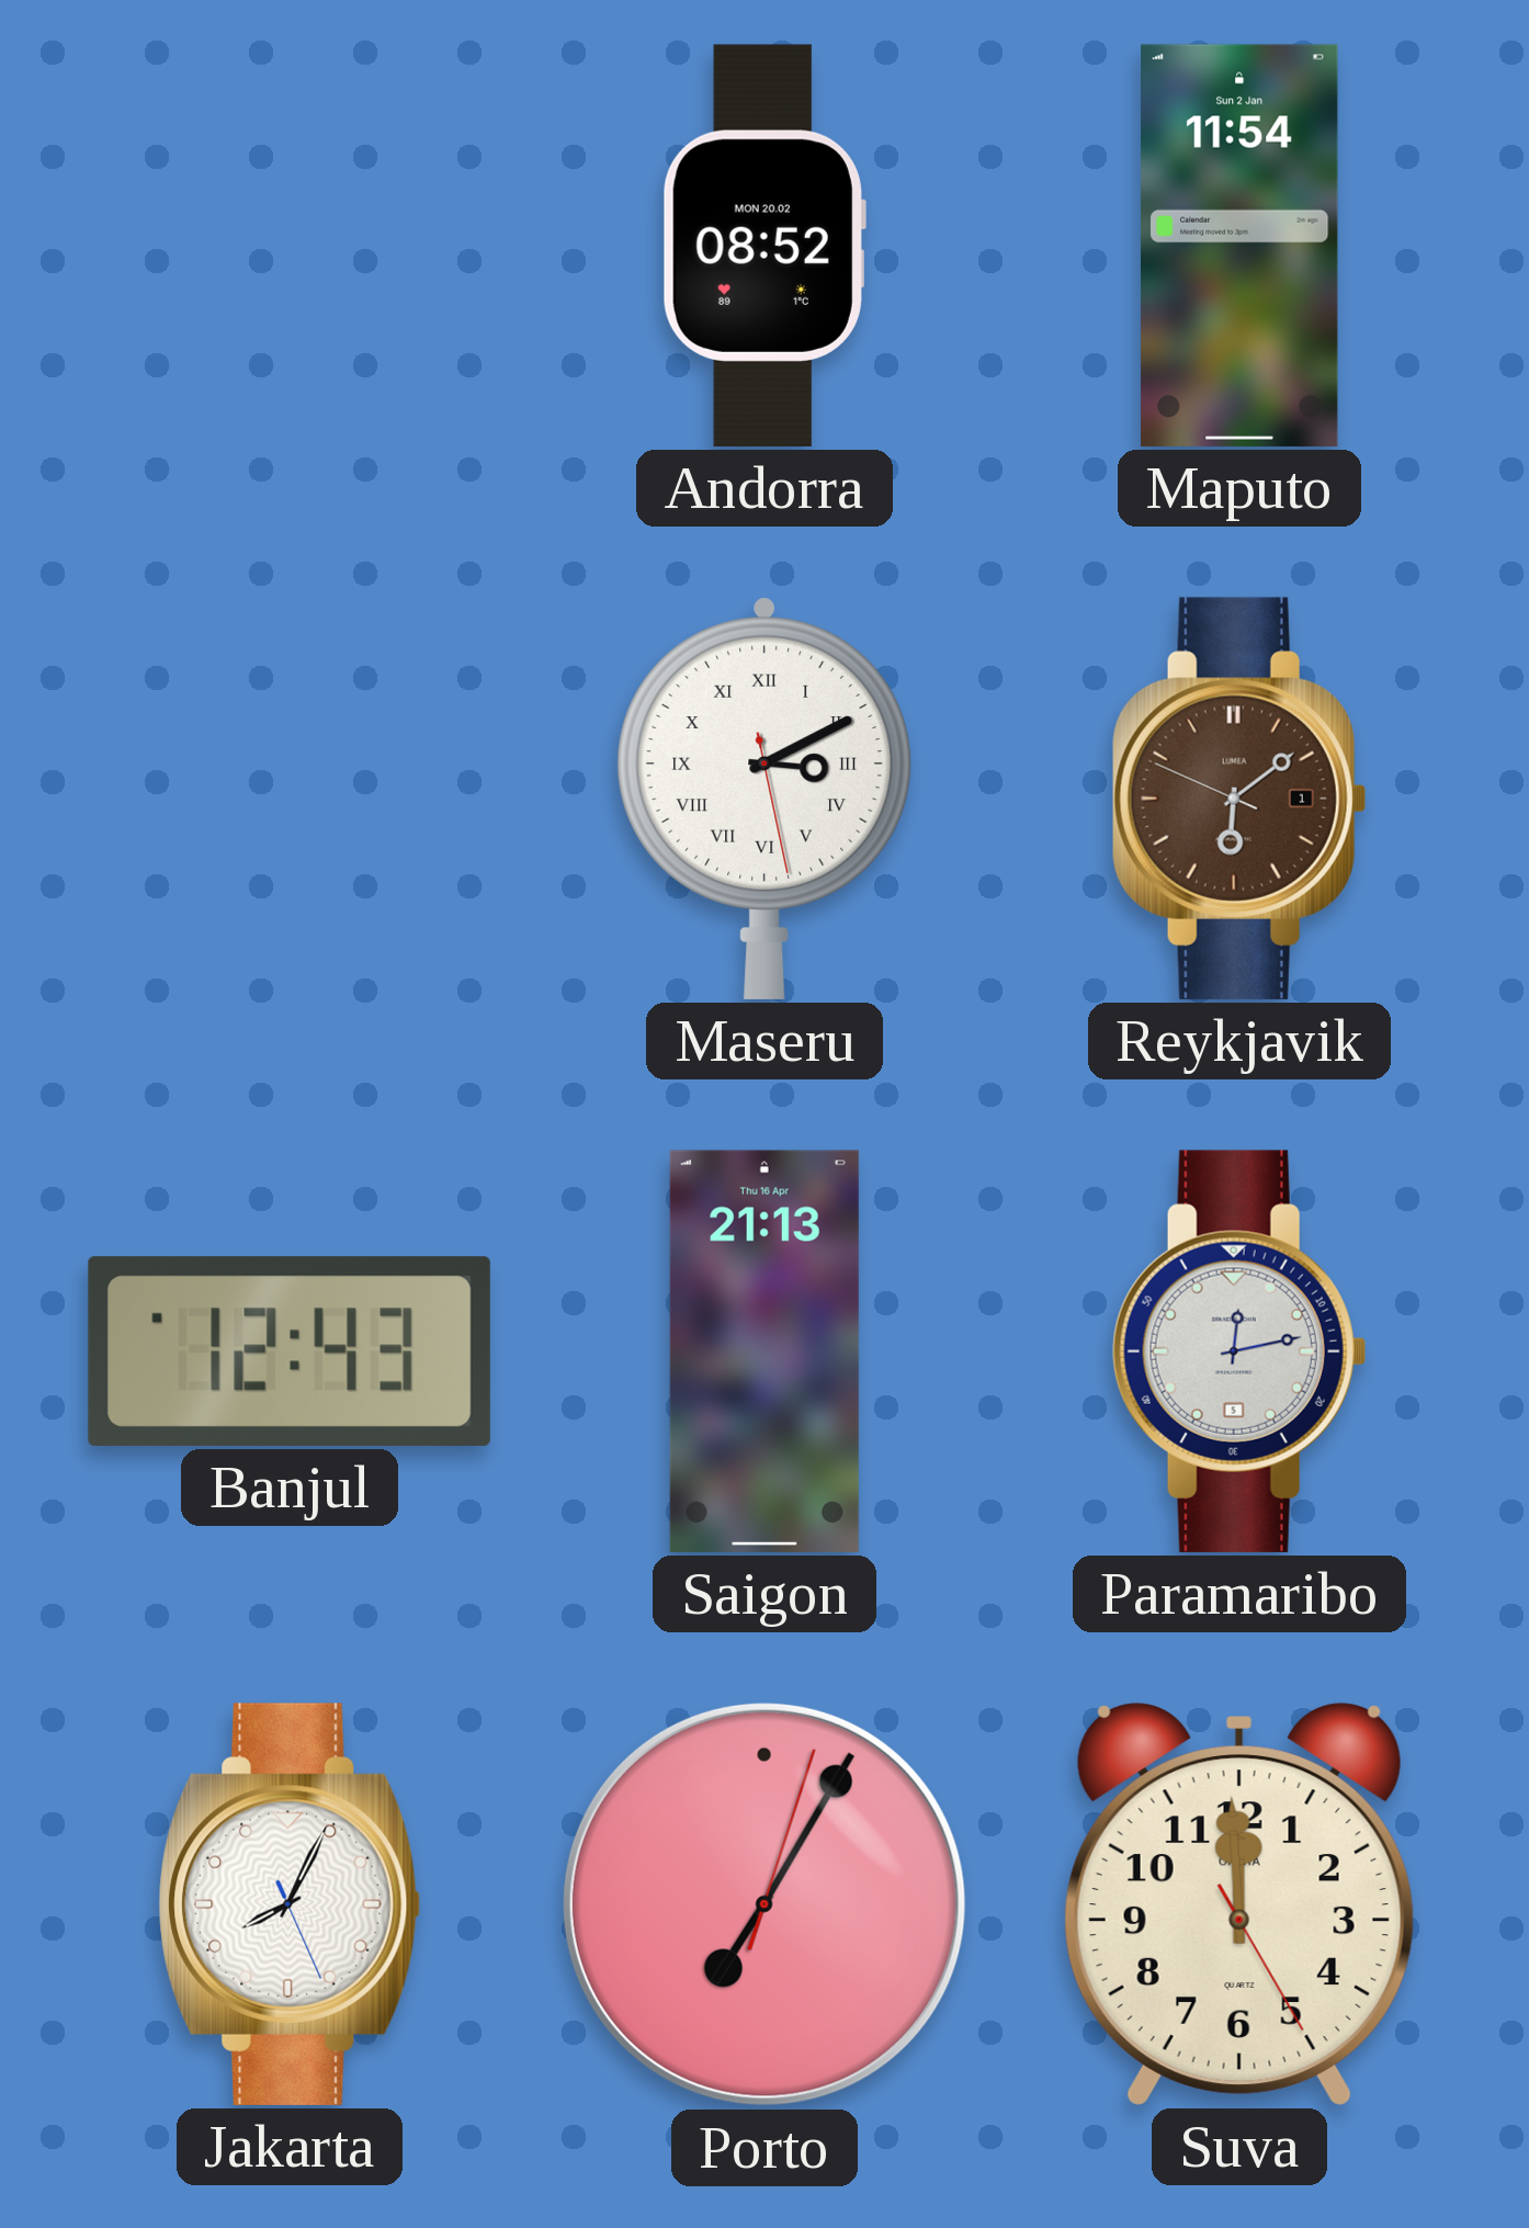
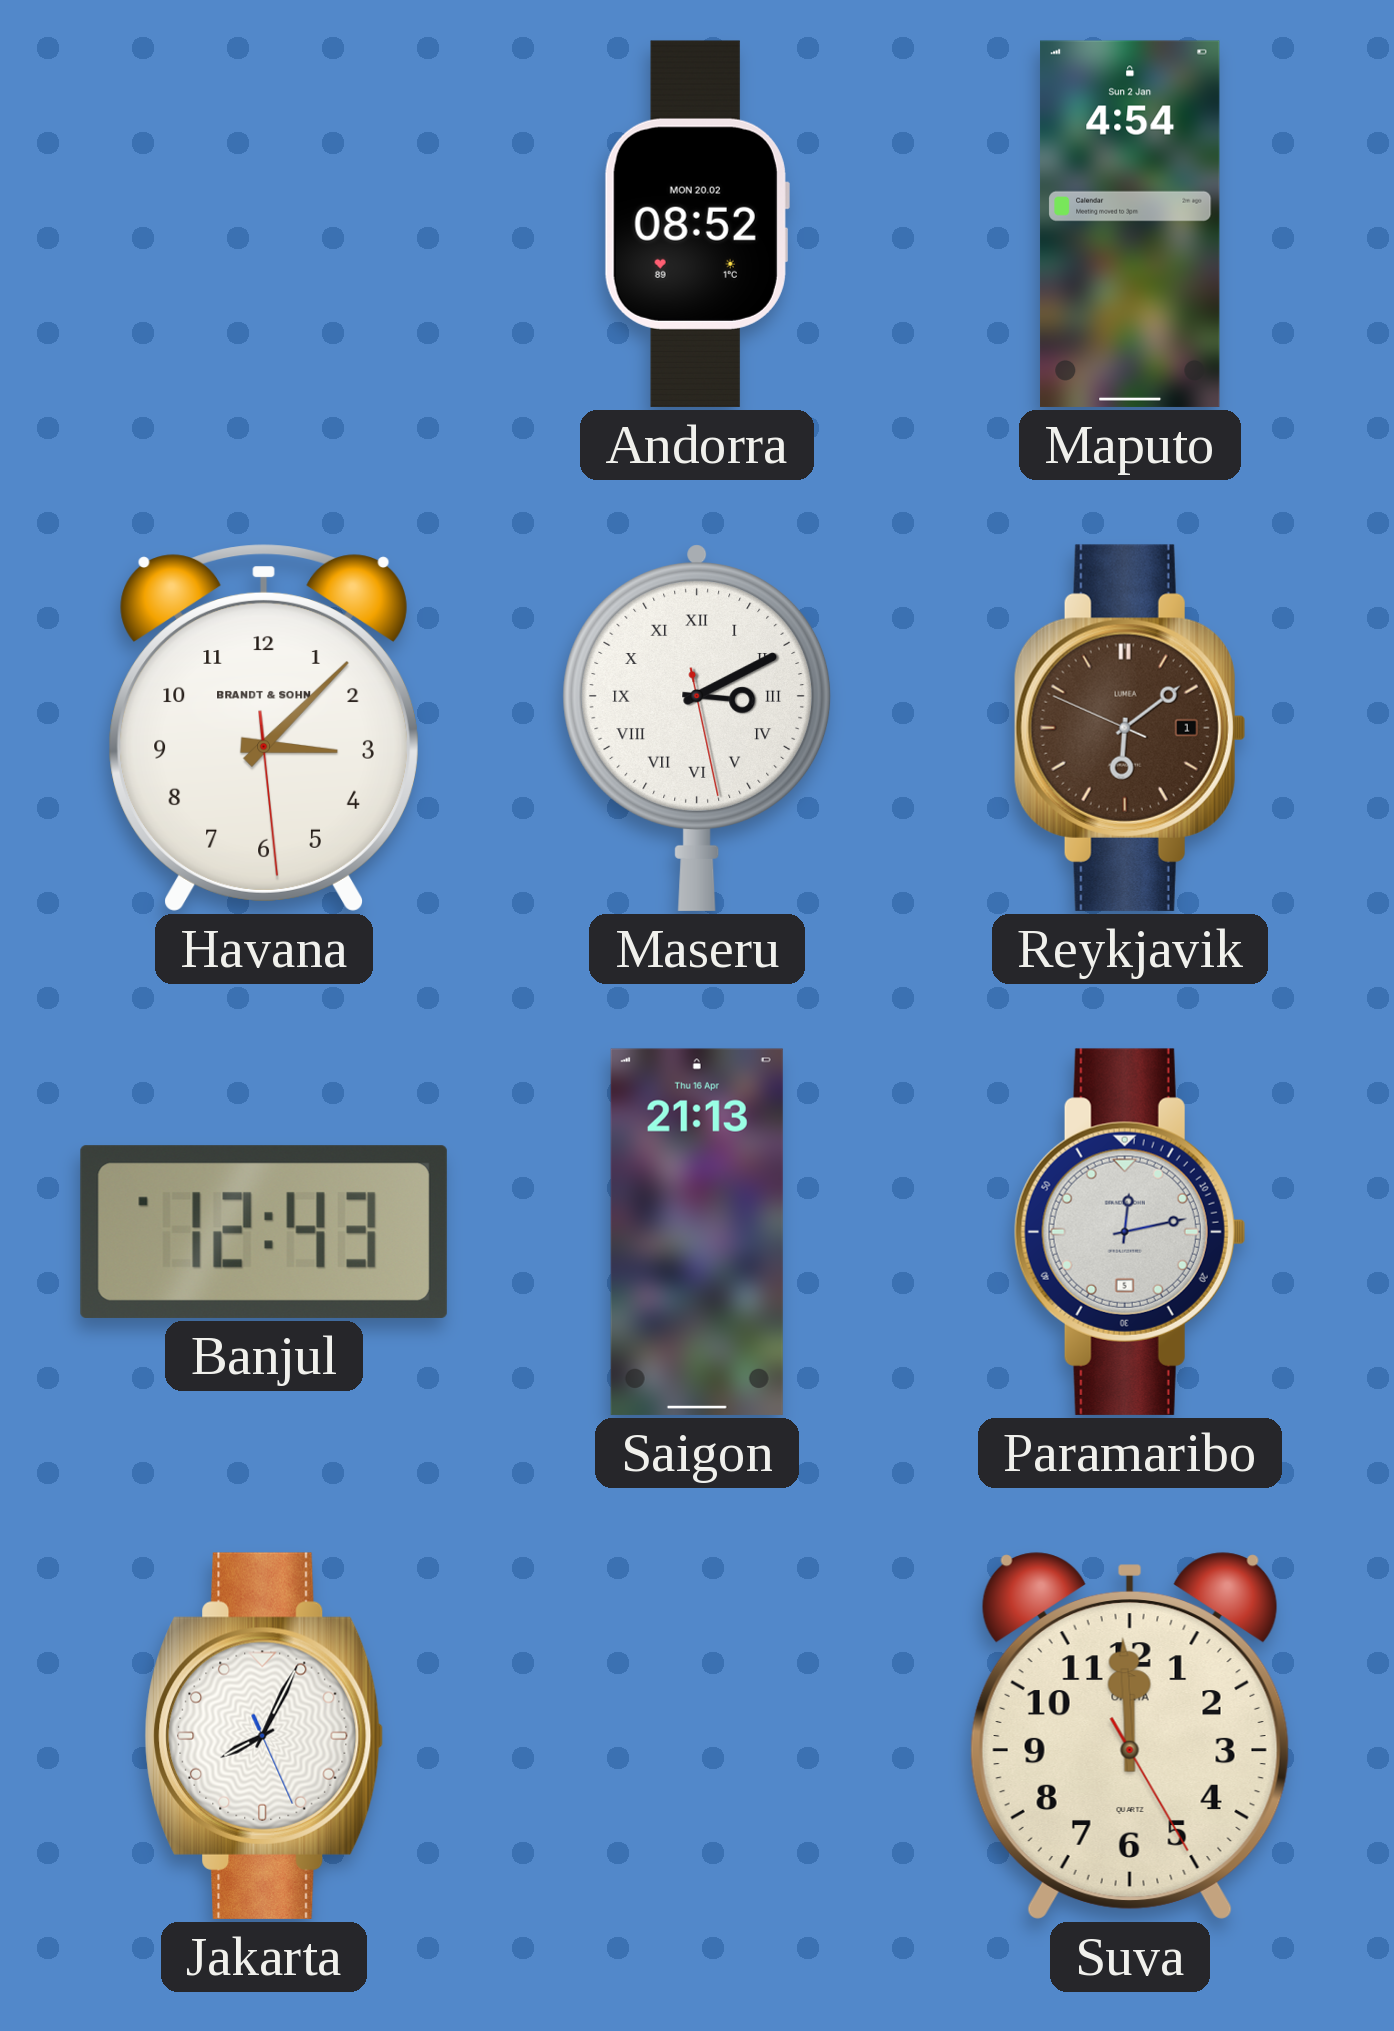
Maputo: 11:54 -> 4:54
Havana: none -> 3:07
Porto: 7:05 -> none
